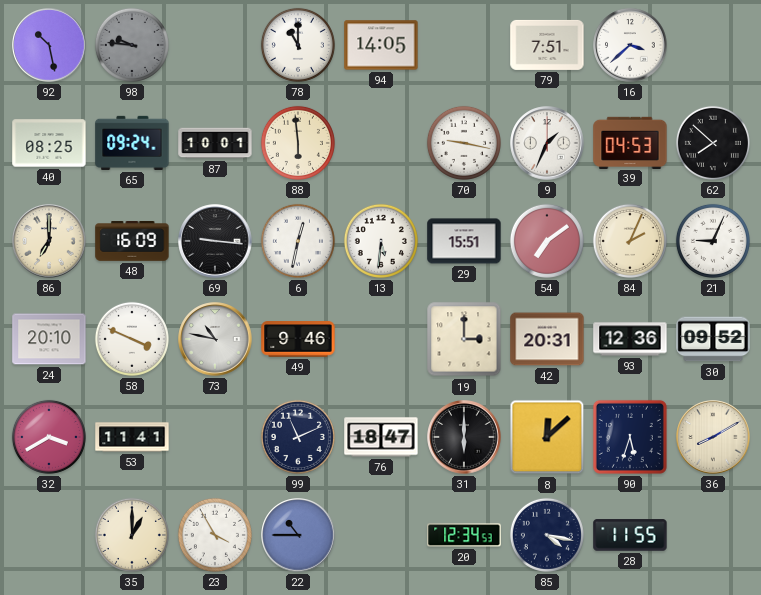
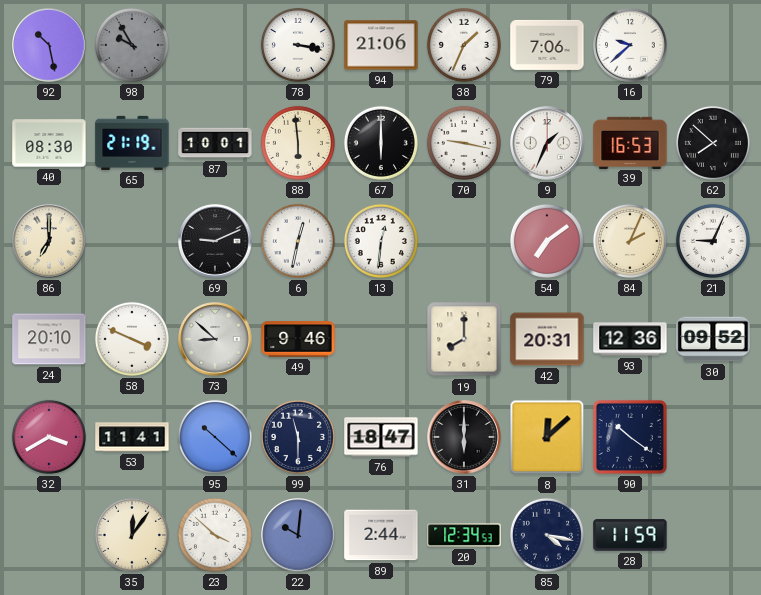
98: 9:46 -> 9:55
78: 11:00 -> 3:17
94: 14:05 -> 21:06
38: none -> 1:34
79: 7:51 -> 7:06
16: 3:38 -> 9:38
40: 08:25 -> 08:30
65: 09:24 -> 21:19
67: none -> 6:00
39: 04:53 -> 16:53
48: 16:09 -> none
69: 9:16 -> 9:11
13: 5:31 -> 12:31
29: 15:51 -> none
73: 10:47 -> 8:52
19: 3:00 -> 8:00
95: none -> 10:22
99: 11:11 -> 11:30
90: 5:33 -> 10:21
36: 8:10 -> none
35: 1:00 -> 12:06
23: 3:55 -> 3:52
22: 10:45 -> 10:01
89: none -> 2:44
28: 11:55 -> 11:59
